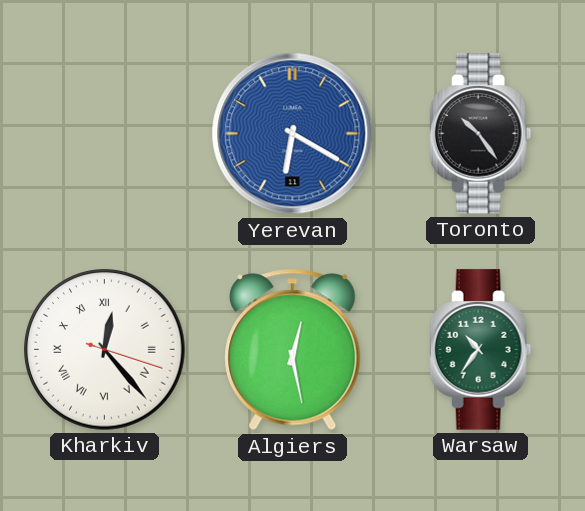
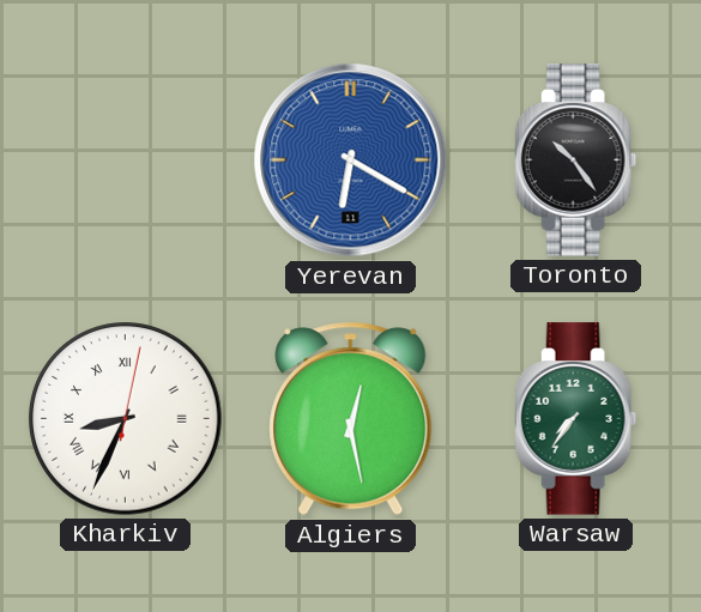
Kharkiv: 12:23 -> 8:34
Warsaw: 10:36 -> 7:36
